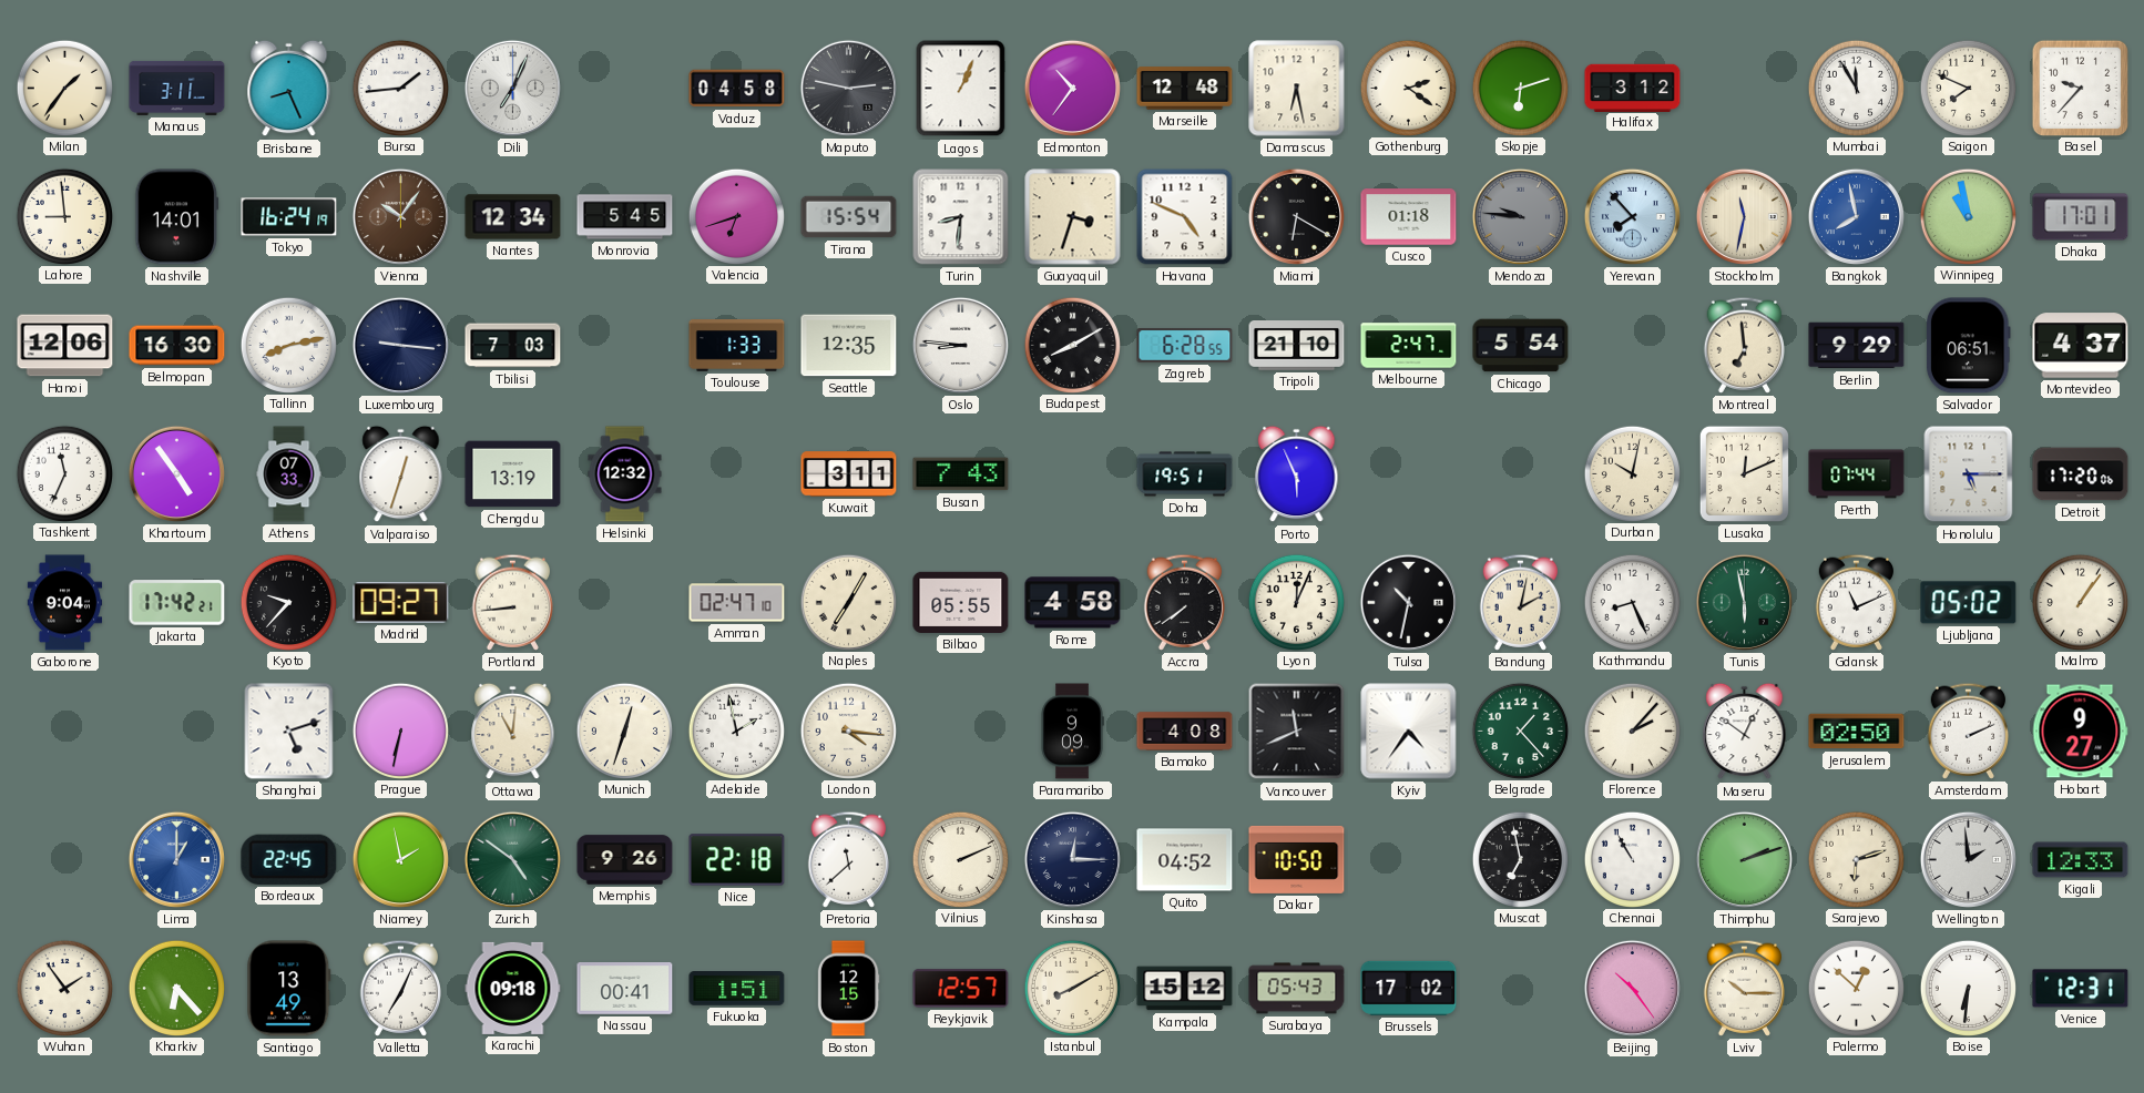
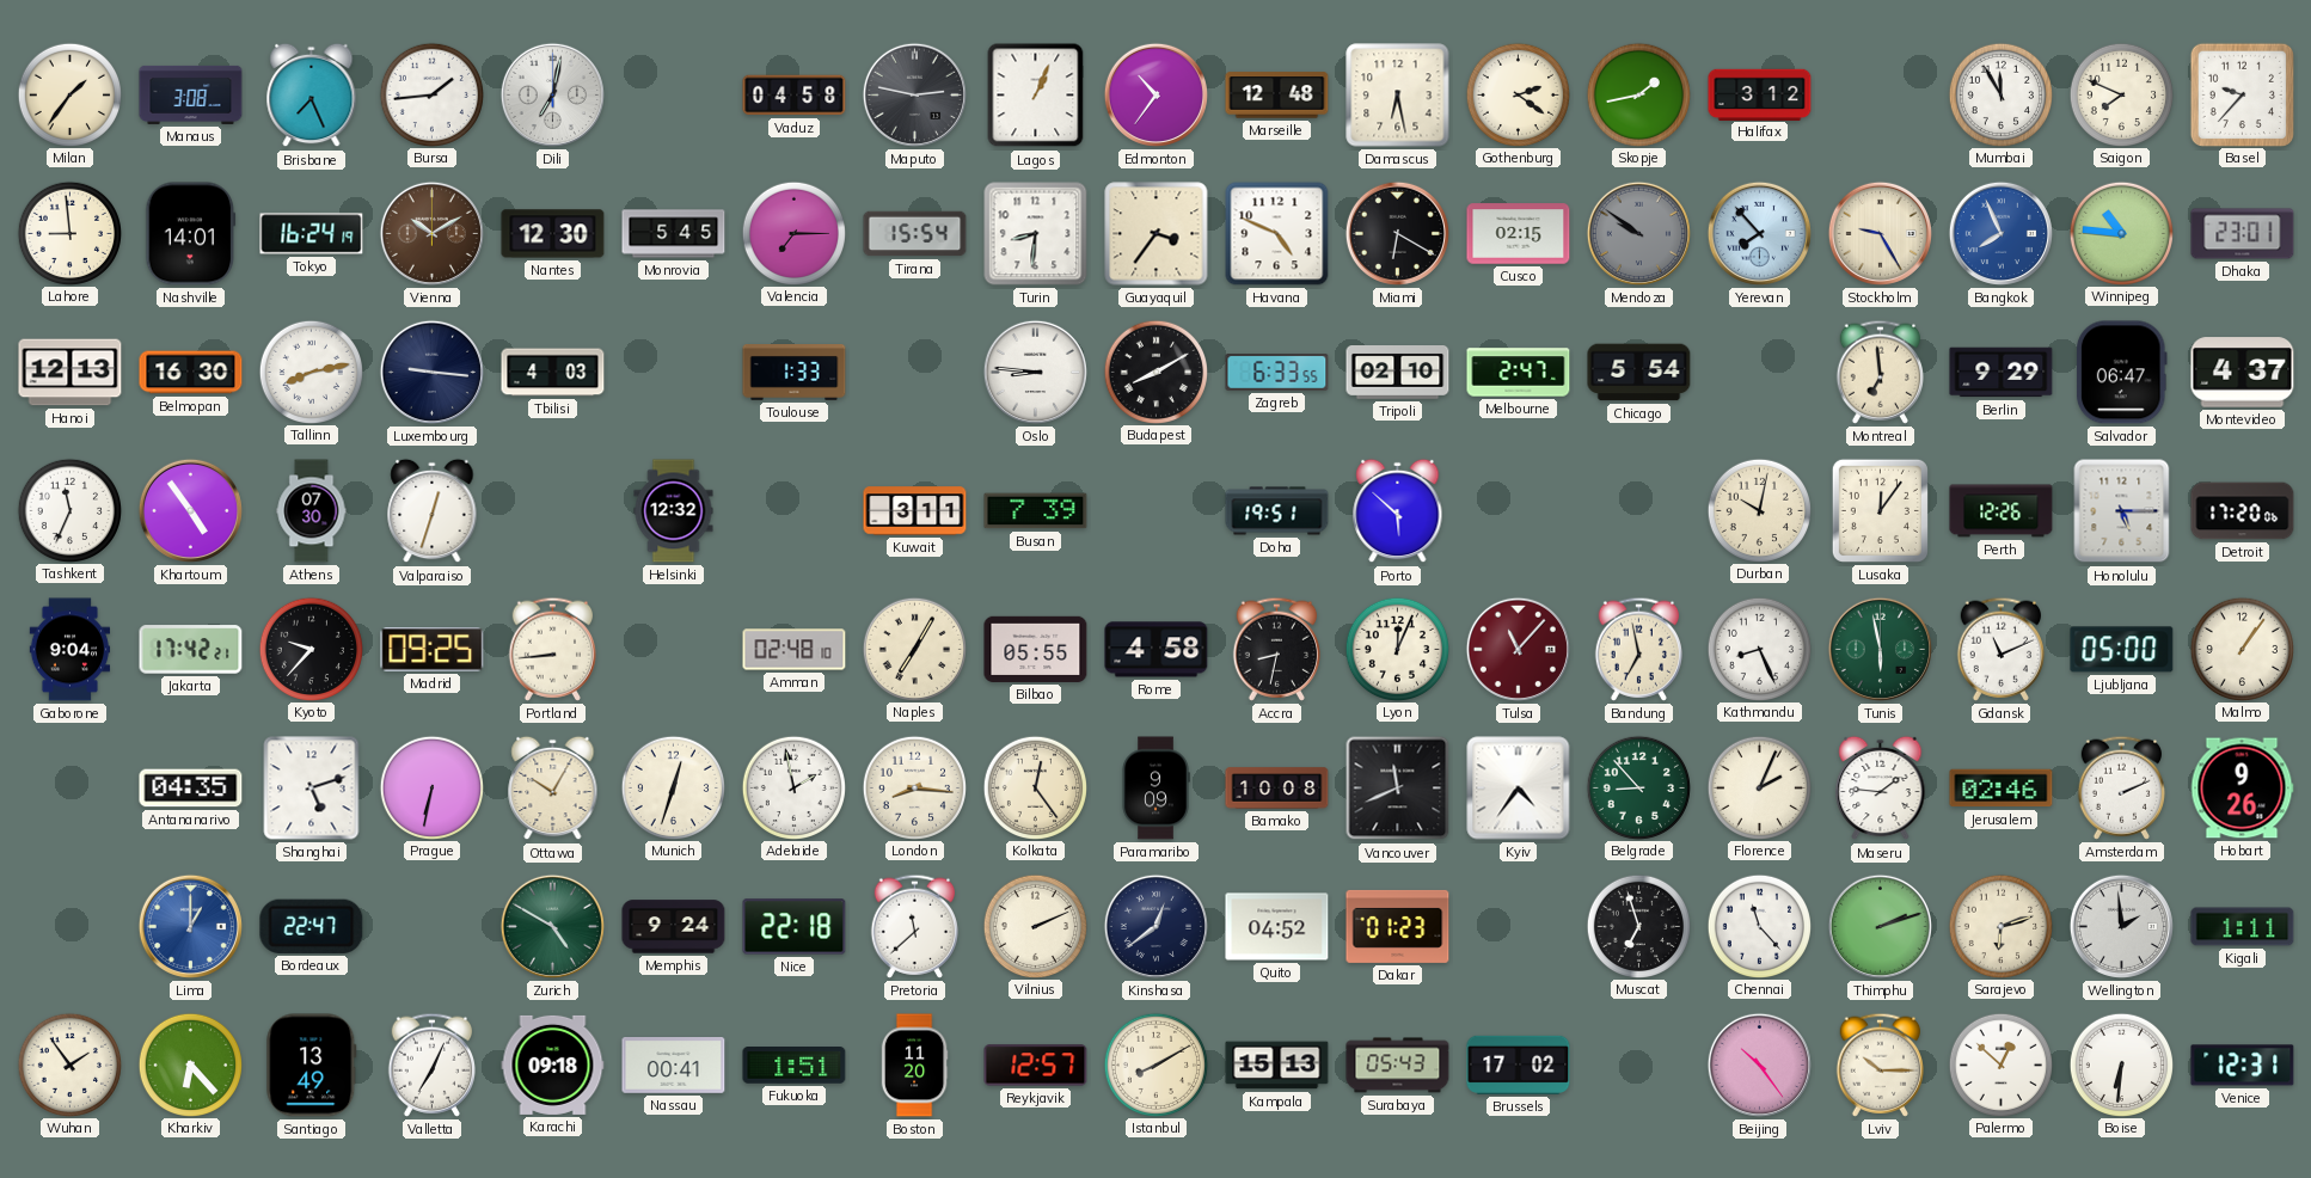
Manaus: 3:11 -> 3:08
Brisbane: 8:26 -> 7:26
Dili: 7:04 -> 7:02
Skopje: 6:12 -> 1:43
Vienna: 10:06 -> 10:10
Nantes: 12:34 -> 12:30
Valencia: 6:42 -> 7:15
Guayaquil: 3:33 -> 3:36
Cusco: 01:18 -> 02:15
Mendoza: 9:46 -> 9:51
Stockholm: 11:32 -> 9:25
Bangkok: 7:58 -> 7:56
Winnipeg: 10:58 -> 10:46
Dhaka: 17:01 -> 23:01
Hanoi: 12:06 -> 12:13
Tbilisi: 7:03 -> 4:03
Seattle: 12:35 -> none
Zagreb: 6:28 -> 6:33
Tripoli: 21:10 -> 02:10
Salvador: 06:51 -> 06:47
Athens: 07:33 -> 07:30
Chengdu: 13:19 -> none
Busan: 7:43 -> 7:39
Porto: 5:56 -> 5:52
Lusaka: 12:11 -> 12:06
Perth: 07:44 -> 12:26
Madrid: 09:27 -> 09:25
Amman: 02:47 -> 02:48
Accra: 7:39 -> 8:32
Tulsa: 10:32 -> 11:07
Tulsa dial: black -> burgundy
Bandung: 2:02 -> 6:58
Ljubljana: 05:02 -> 05:00
Antananarivo: none -> 04:35
Ottawa: 11:01 -> 10:05
London: 4:16 -> 8:16
Kolkata: none -> 12:24
Bamako: 4:08 -> 10:08
Belgrade: 1:23 -> 8:53
Florence: 2:07 -> 2:04
Maseru: 12:51 -> 1:46
Jerusalem: 02:50 -> 02:46
Hobart: 9:27 -> 9:26
Bordeaux: 22:45 -> 22:47
Niamey: 1:58 -> none
Zurich: 4:51 -> 4:50
Memphis: 9:26 -> 9:24
Kinshasa: 12:15 -> 12:39
Dakar: 10:50 -> 01:23
Muscat: 6:58 -> 6:57
Chennai: 10:55 -> 11:23
Kigali: 12:33 -> 1:11
Boston: 12:15 -> 11:20
Kampala: 15:12 -> 15:13
